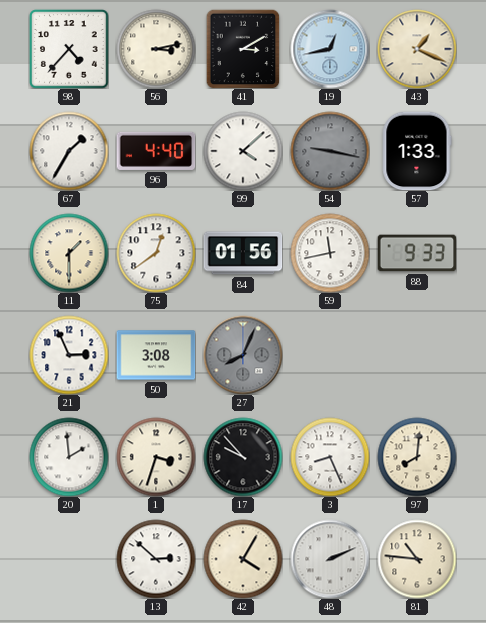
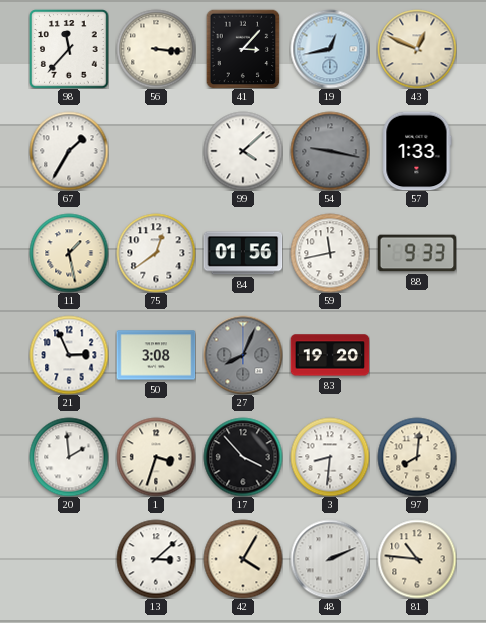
98: 4:37 -> 11:37
56: 3:13 -> 3:16
41: 3:10 -> 3:07
43: 1:19 -> 12:49
96: 4:40 -> none
11: 1:30 -> 1:28
83: none -> 19:20
17: 9:53 -> 3:53
3: 8:26 -> 8:31
13: 2:52 -> 3:08
